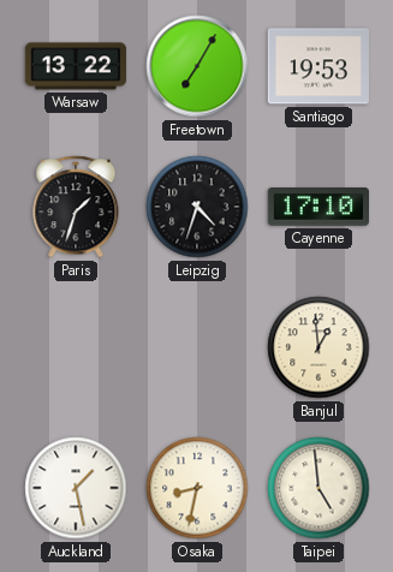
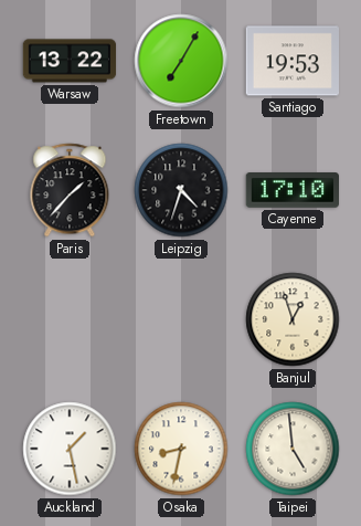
Paris: 1:33 -> 1:37
Banjul: 12:59 -> 12:57
